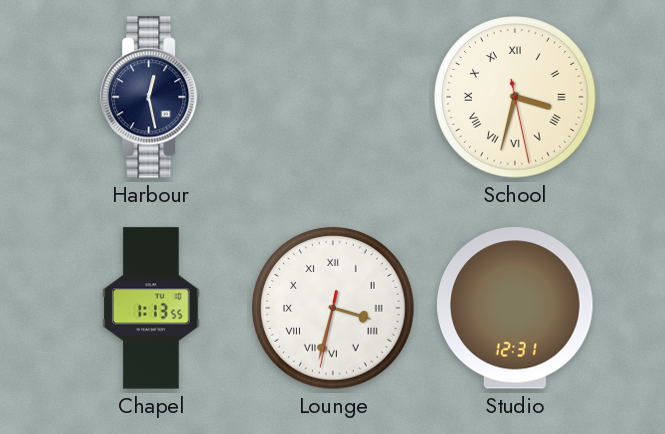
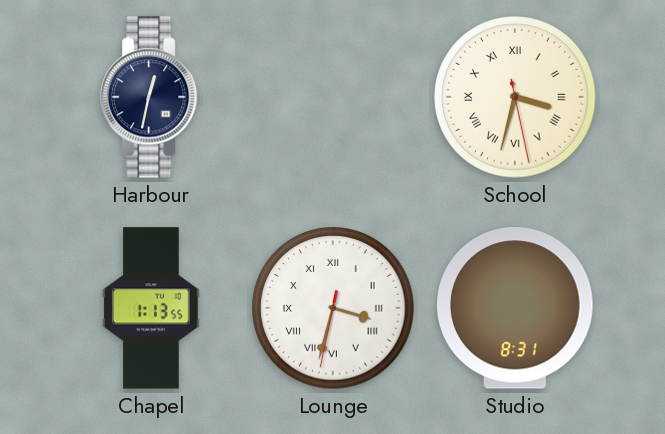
Harbour: 12:28 -> 12:32
Studio: 12:31 -> 8:31
